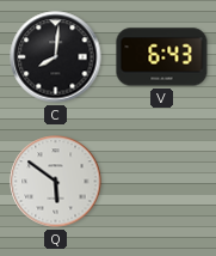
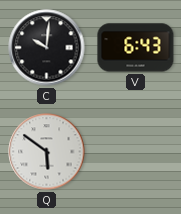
C: 8:01 -> 10:01
